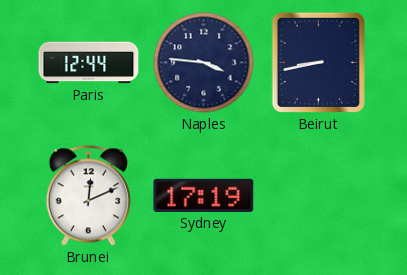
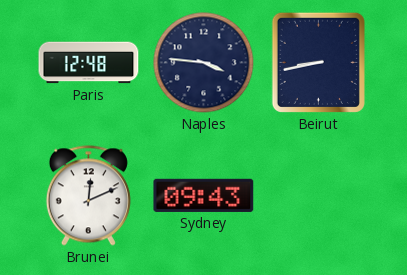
Paris: 12:44 -> 12:48
Sydney: 17:19 -> 09:43
